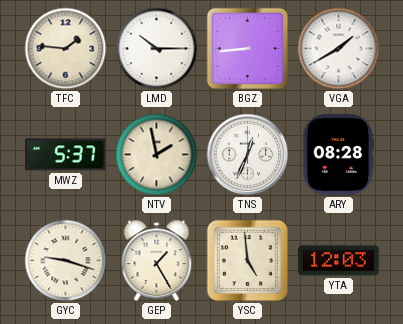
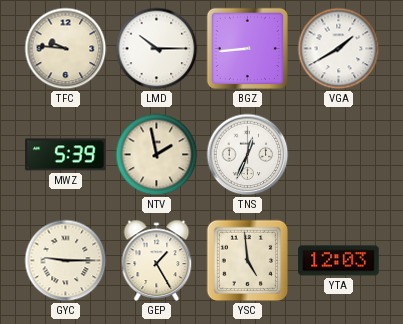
TFC: 1:46 -> 9:46
MWZ: 5:37 -> 5:39
ARY: 08:28 -> none
GYC: 9:18 -> 9:15
